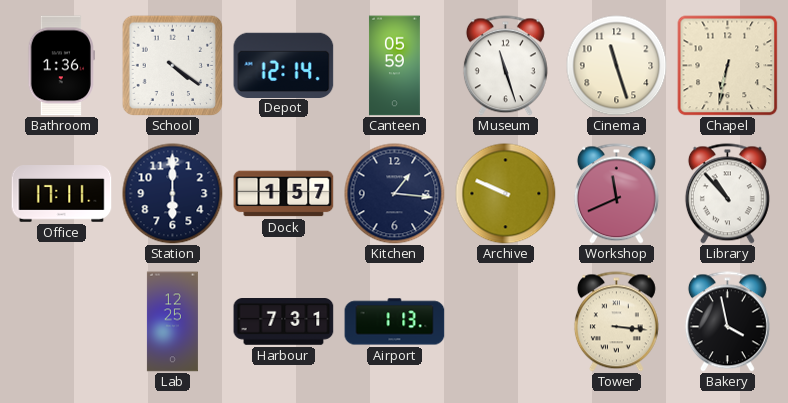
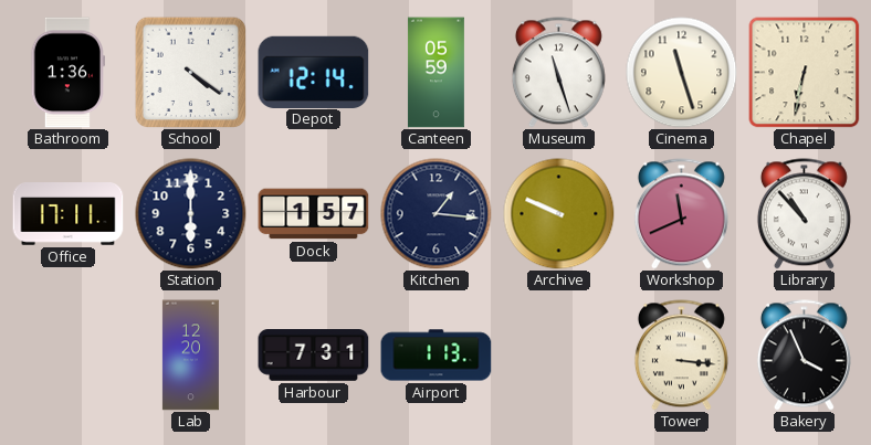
Lab: 12:25 -> 12:20
Bakery: 3:58 -> 3:56
